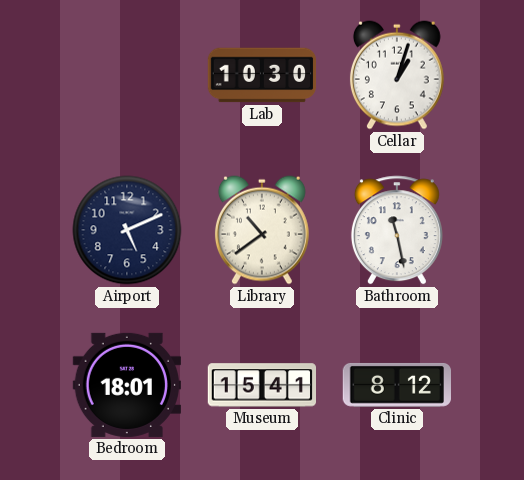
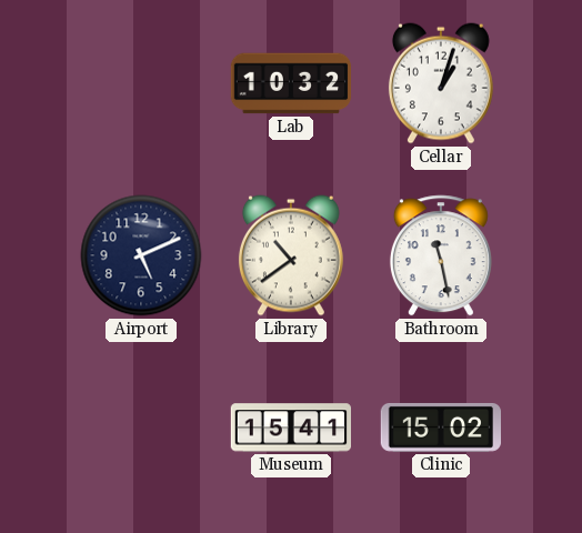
Lab: 10:30 -> 10:32
Bedroom: 18:01 -> none
Clinic: 8:12 -> 15:02
